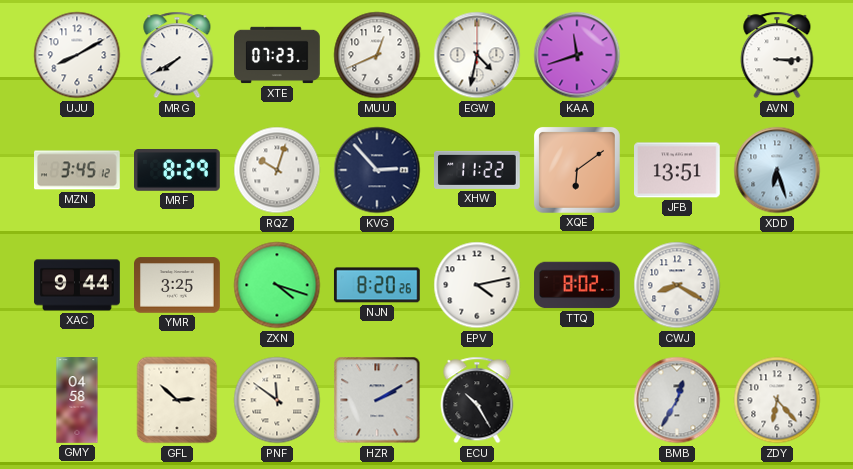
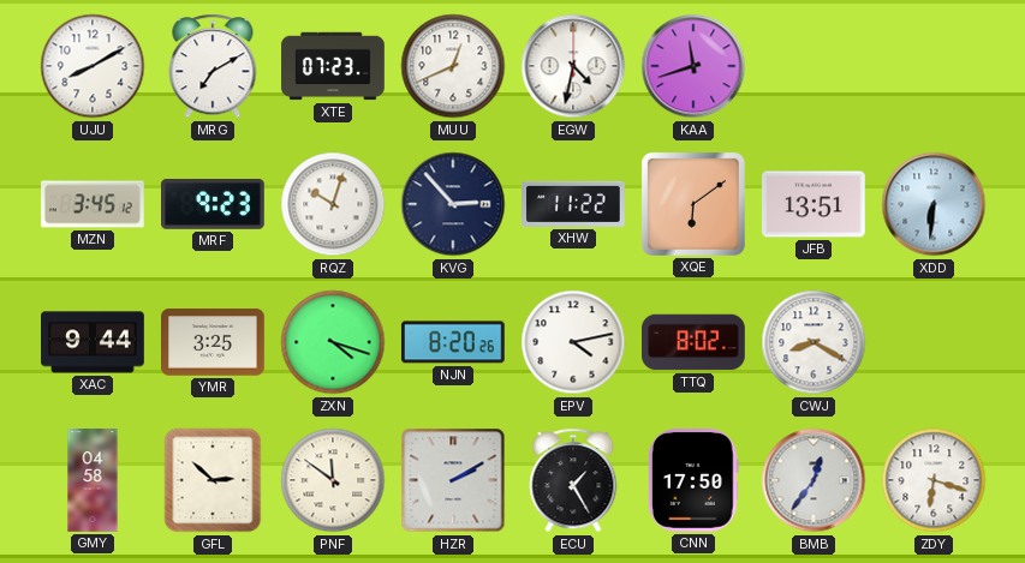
MRG: 7:40 -> 7:10
AVN: 3:15 -> none
MRF: 8:29 -> 9:23
XDD: 6:27 -> 6:31
ECU: 10:25 -> 1:25
CNN: none -> 17:50
BMB: 12:35 -> 12:36
ZDY: 6:23 -> 6:18
